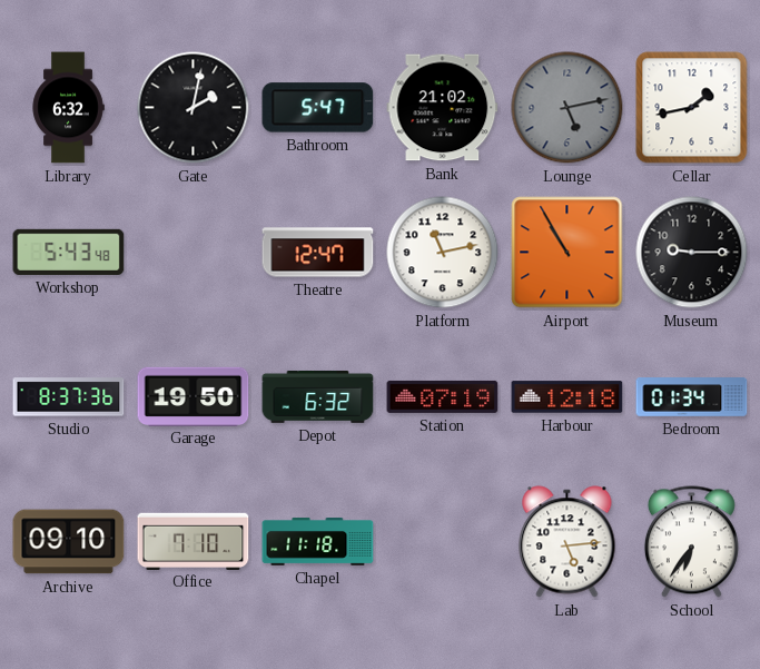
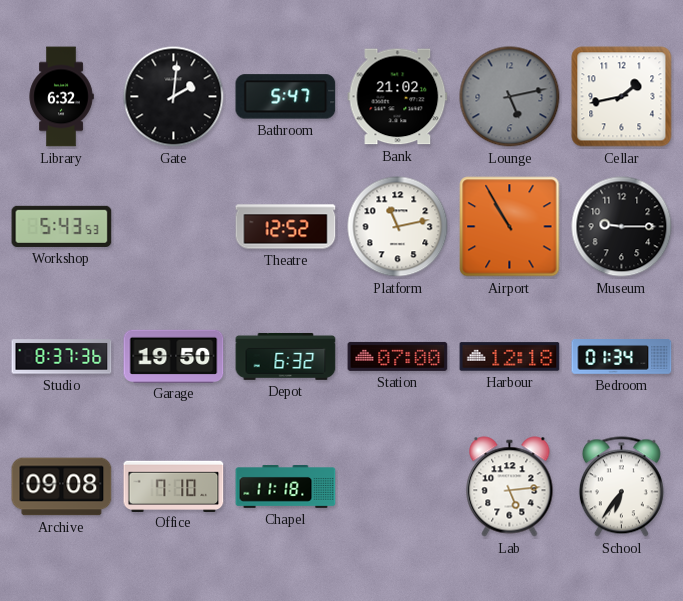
Gate: 2:02 -> 2:01
Workshop: 5:43:48 -> 5:43:53
Theatre: 12:47 -> 12:52
Station: 07:19 -> 07:00
Archive: 09:10 -> 09:08
